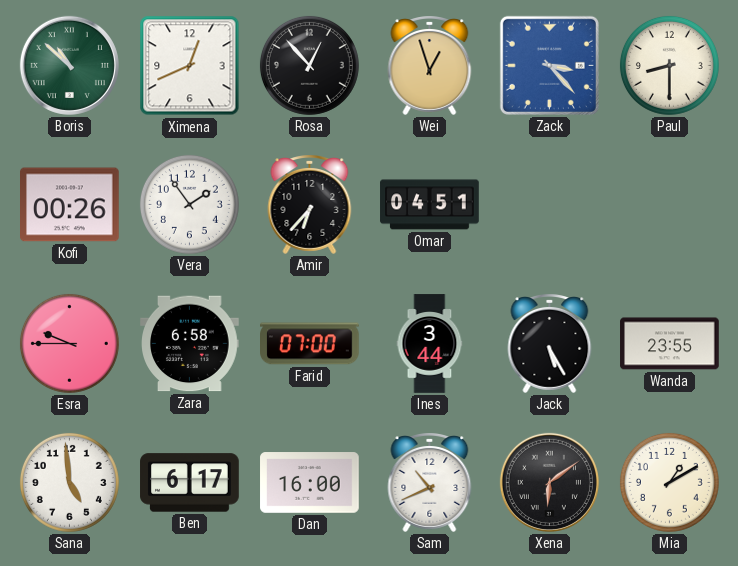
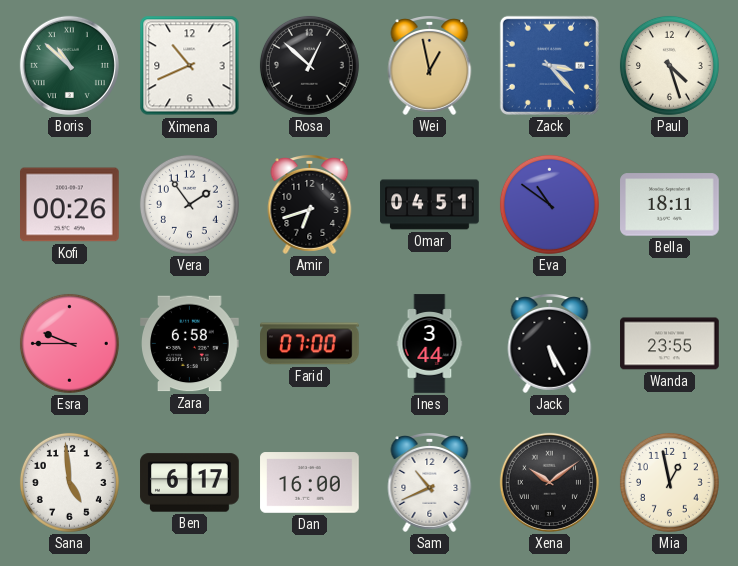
Ximena: 12:41 -> 10:41
Rosa: 12:53 -> 12:52
Wei: 12:57 -> 12:58
Paul: 8:30 -> 4:27
Amir: 6:37 -> 6:42
Eva: none -> 10:51
Bella: none -> 18:11
Xena: 6:09 -> 10:09
Mia: 1:10 -> 12:58
